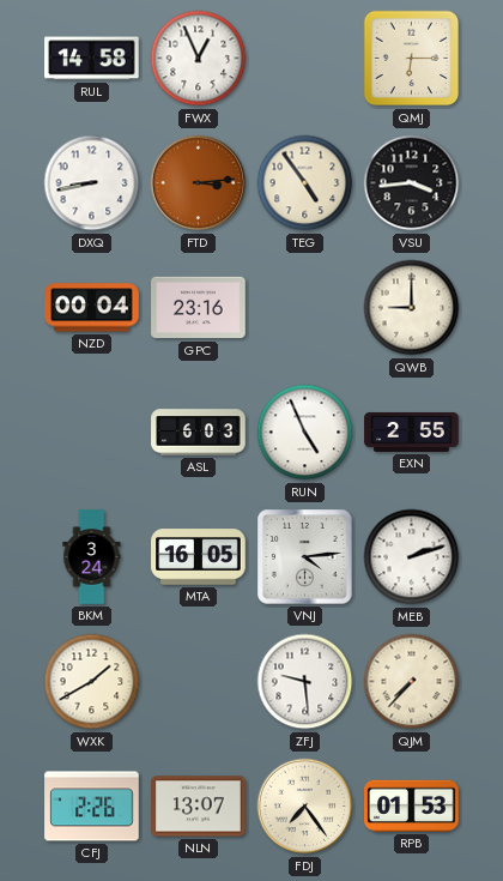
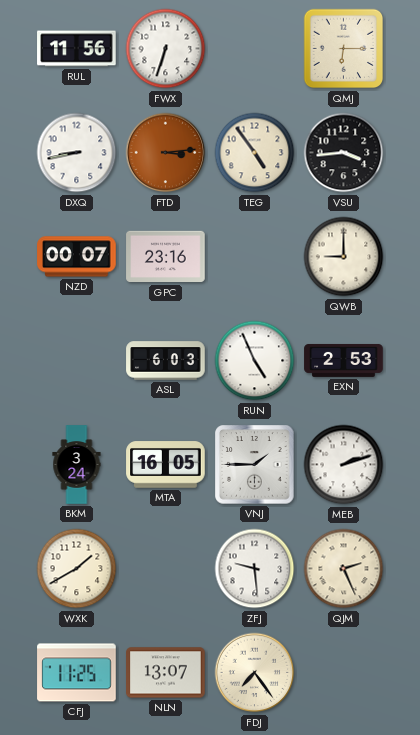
RUL: 14:58 -> 11:56
FWX: 12:56 -> 6:33
NZD: 00:04 -> 00:07
EXN: 2:55 -> 2:53
VNJ: 4:14 -> 1:45
QJM: 7:37 -> 2:26
CFJ: 2:26 -> 11:25
RPB: 01:53 -> none
